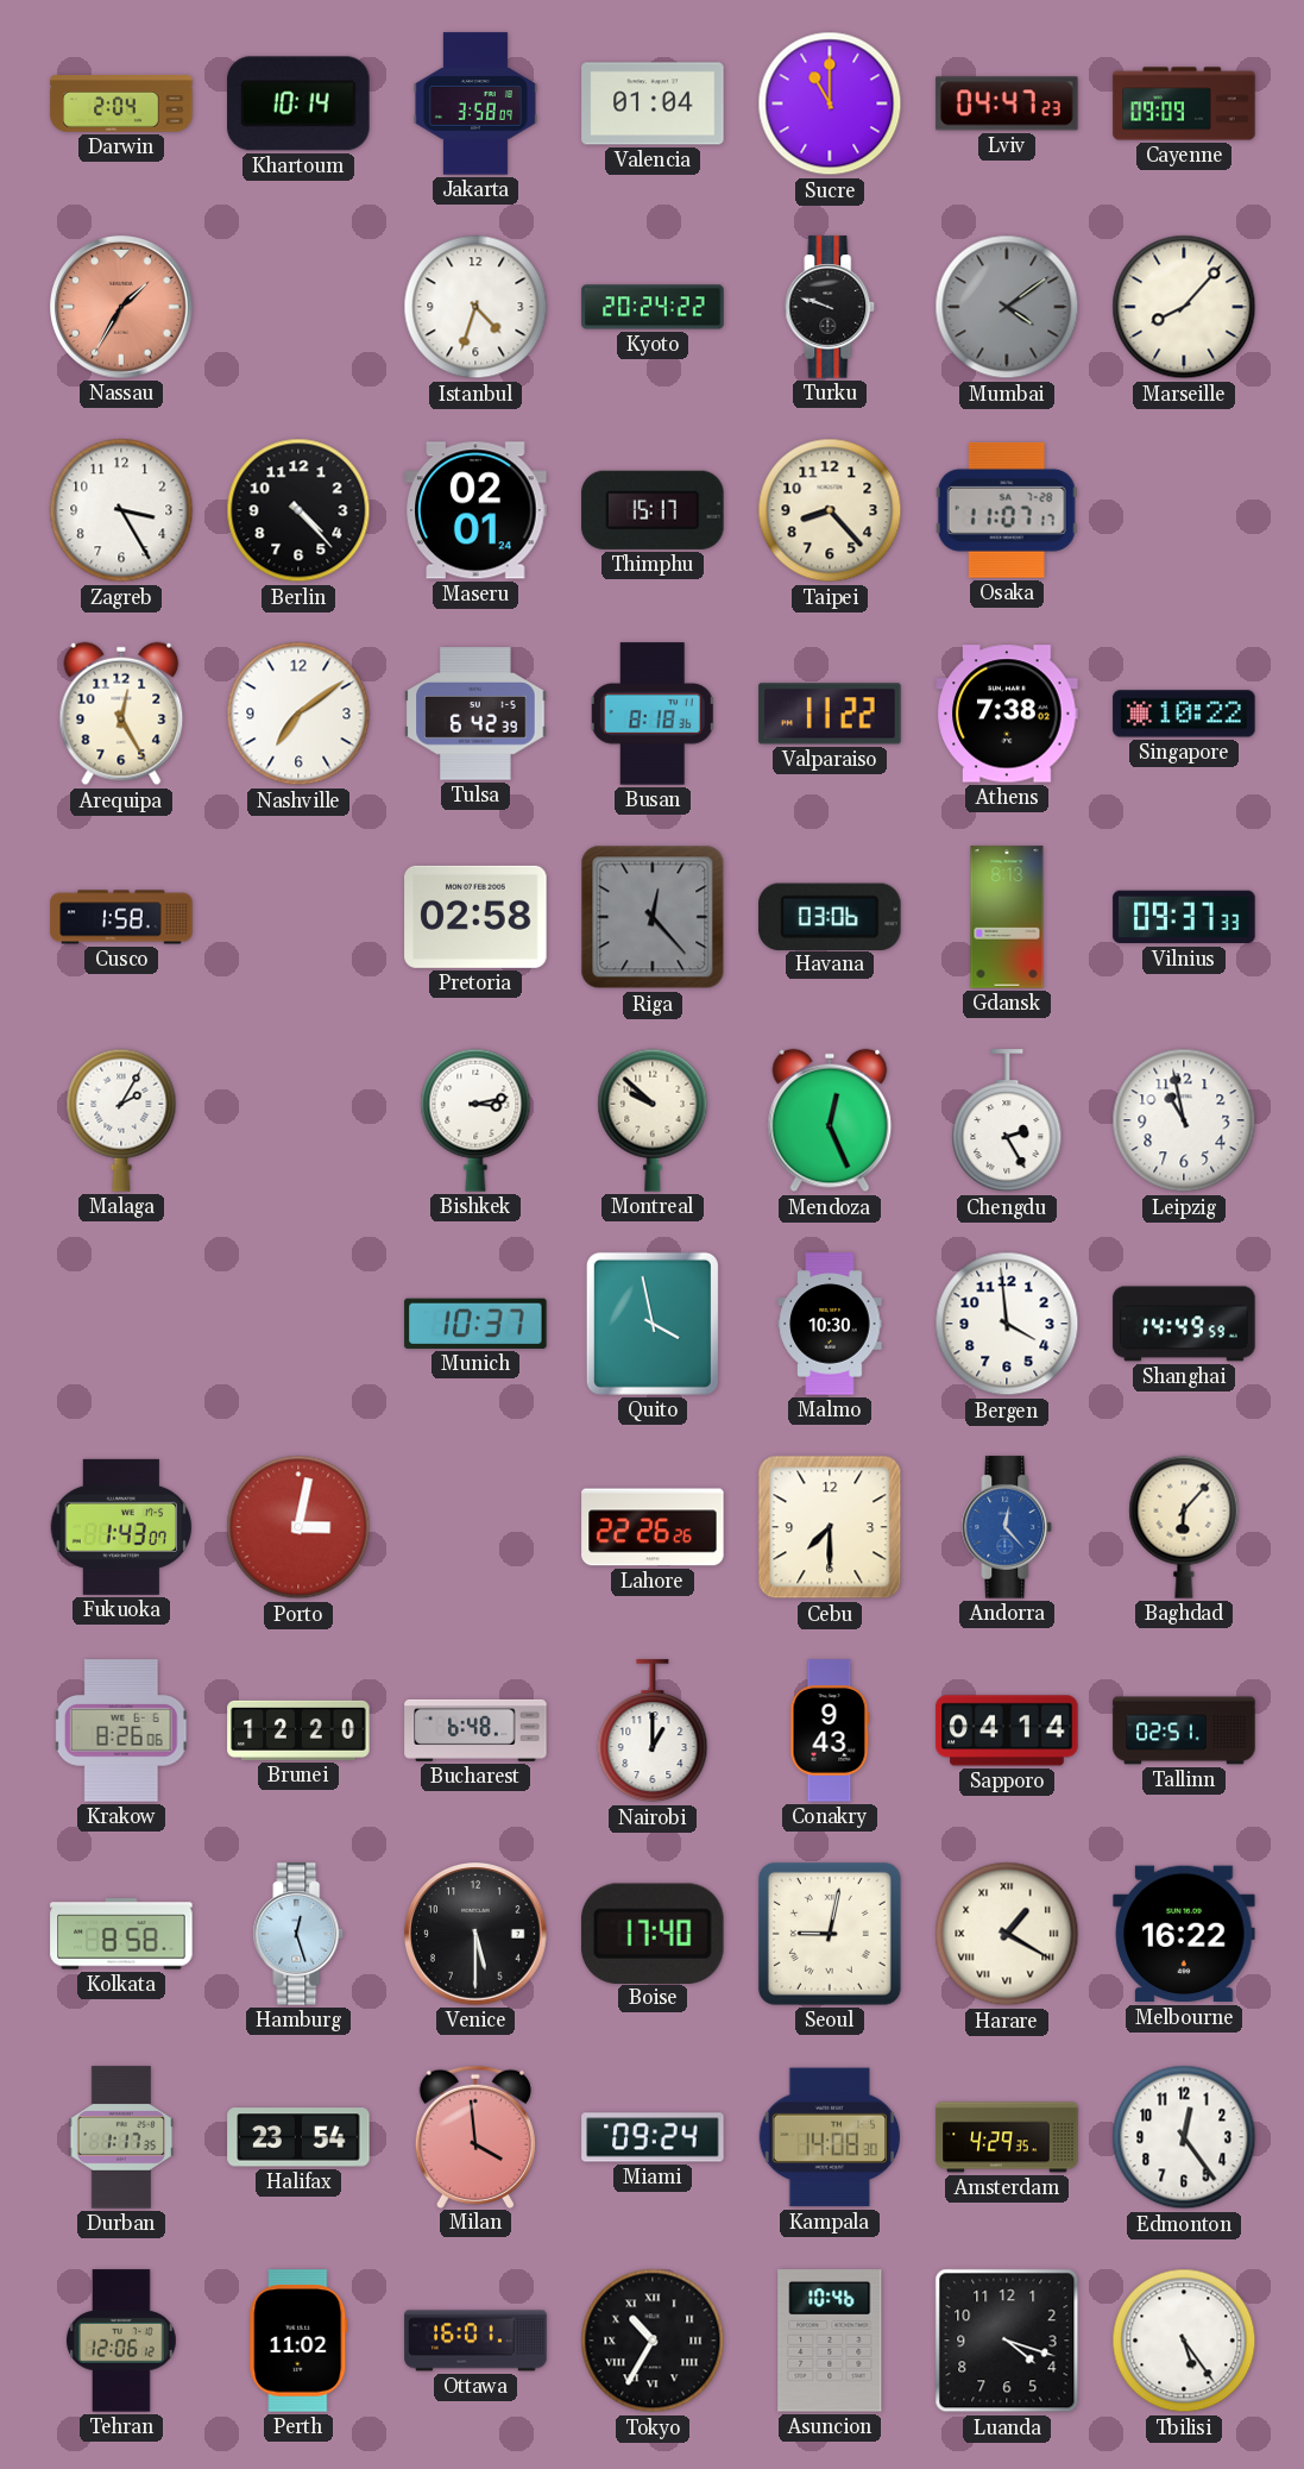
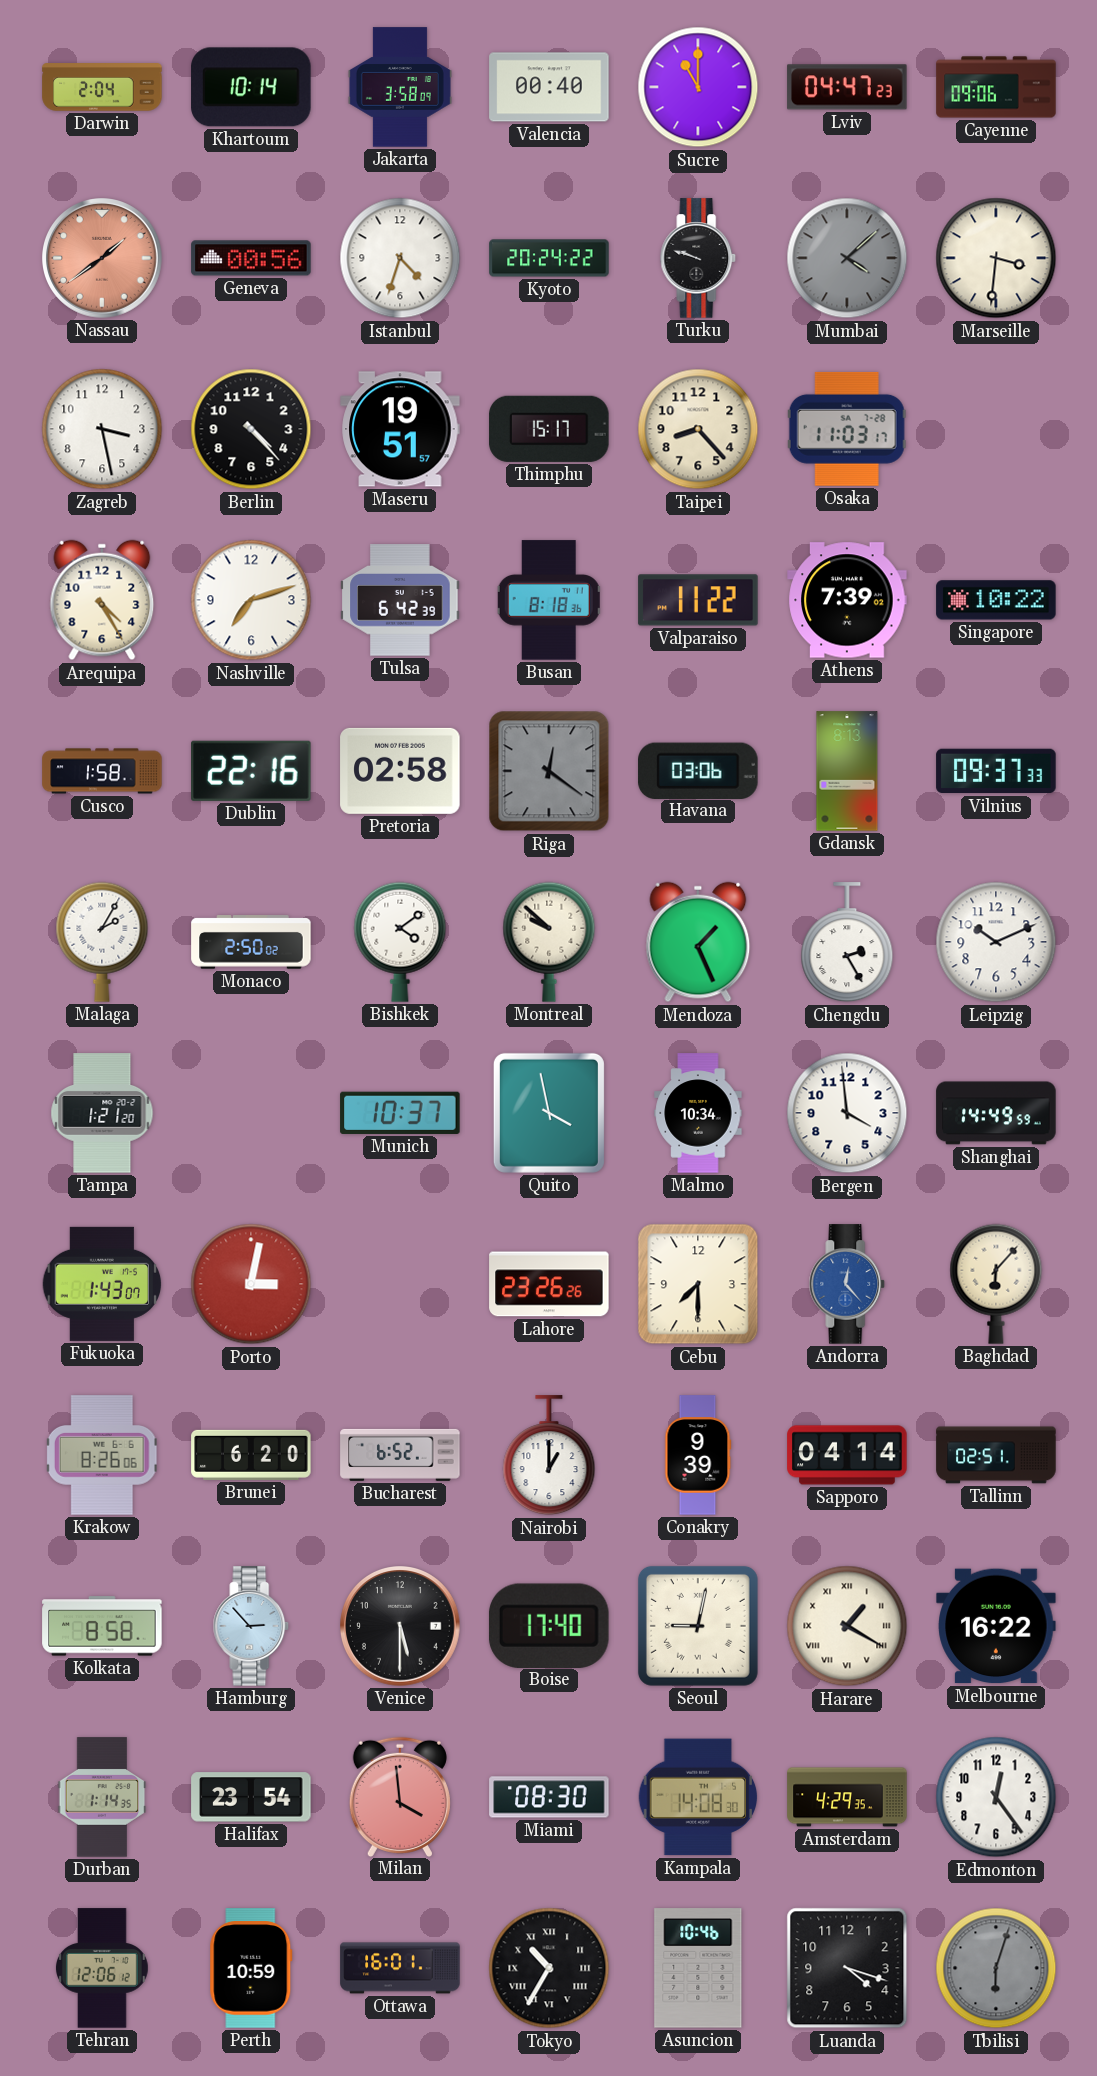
Valencia: 01:04 -> 00:40
Cayenne: 09:09 -> 09:06
Nassau: 1:35 -> 1:39
Geneva: none -> 00:56
Mumbai: 4:09 -> 4:08
Marseille: 8:07 -> 3:31
Zagreb: 3:25 -> 3:28
Maseru: 02:01 -> 19:51
Osaka: 11:07 -> 11:03
Arequipa: 12:25 -> 4:25
Nashville: 7:09 -> 7:12
Athens: 7:38 -> 7:39
Dublin: none -> 22:16
Riga: 12:23 -> 12:21
Monaco: none -> 2:50
Bishkek: 3:13 -> 4:09
Mendoza: 12:26 -> 1:26
Leipzig: 10:58 -> 10:11
Tampa: none -> 1:21
Malmo: 10:30 -> 10:34
Lahore: 22:26 -> 23:26
Brunei: 12:20 -> 6:20
Bucharest: 6:48 -> 6:52
Conakry: 9:43 -> 9:39
Hamburg: 12:27 -> 2:53
Durban: 1:17 -> 1:14
Miami: 09:24 -> 08:30
Perth: 11:02 -> 10:59
Tbilisi: 5:24 -> 6:03
Tbilisi dial: white -> grey
